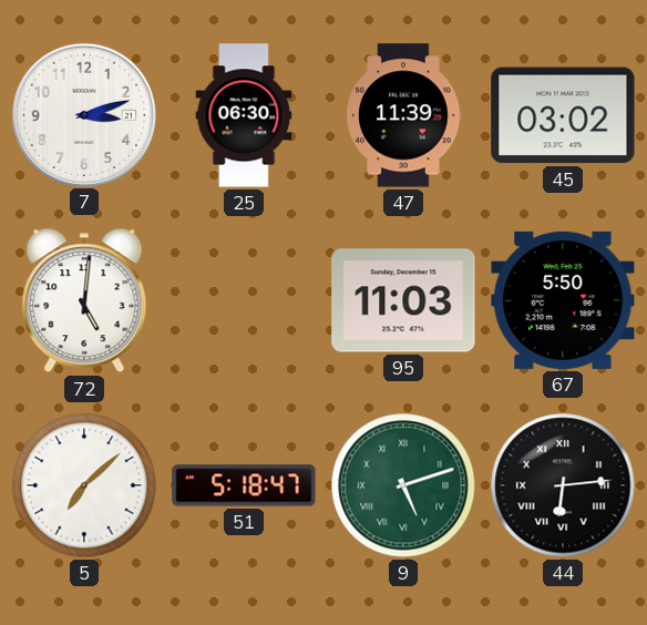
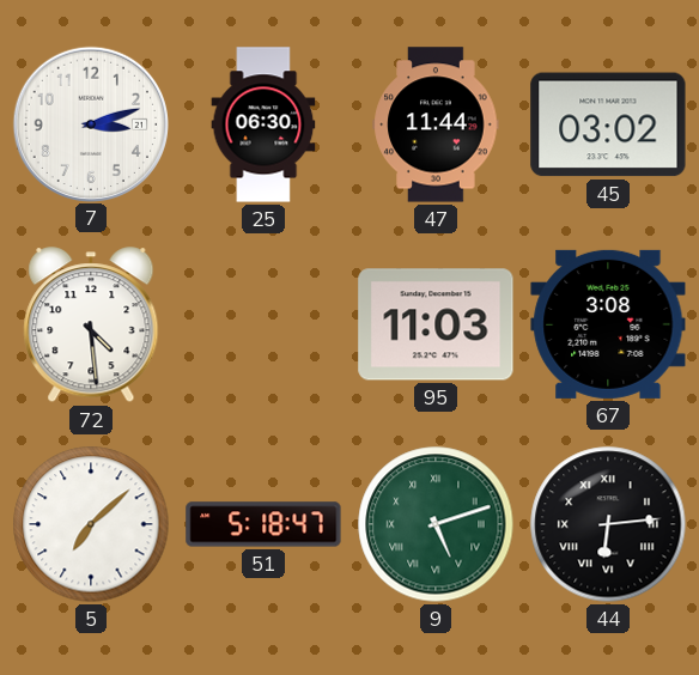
47: 11:39 -> 11:44
72: 5:01 -> 4:29
67: 5:50 -> 3:08
